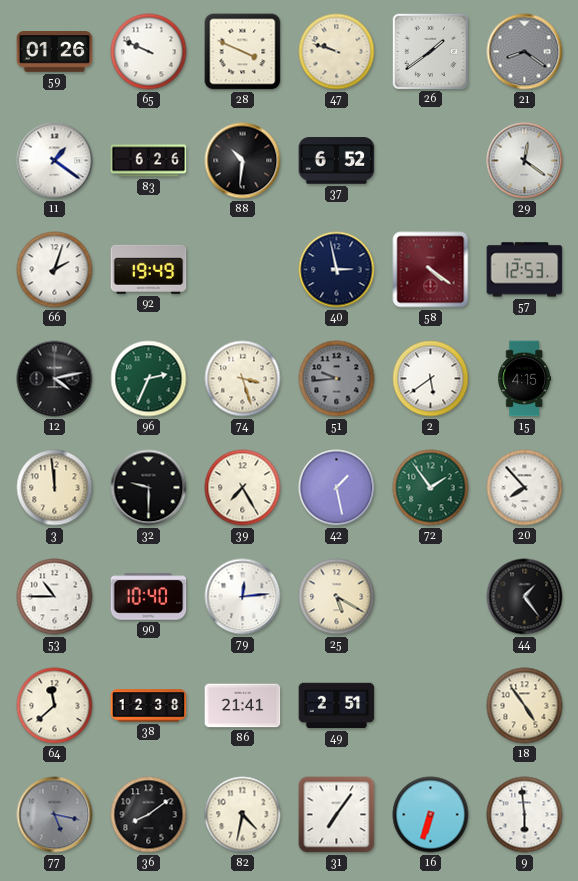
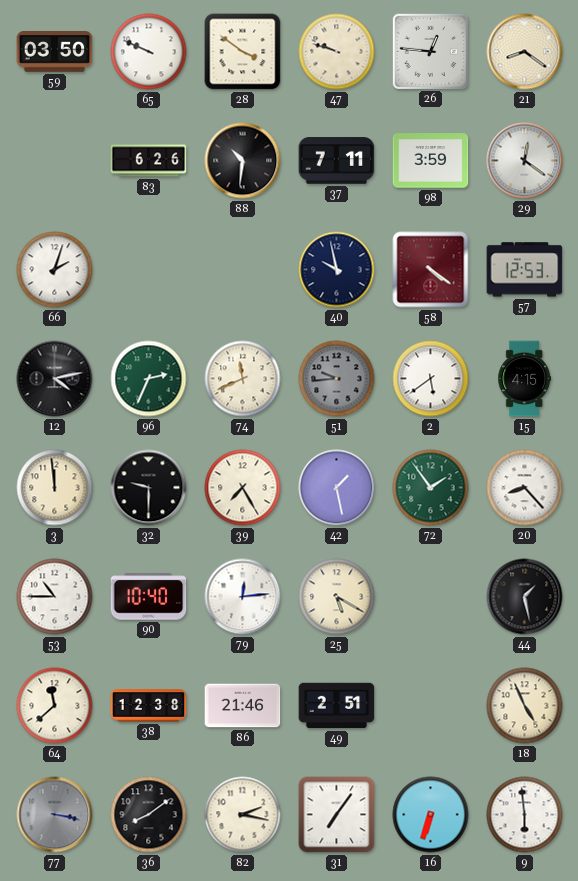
59: 01:26 -> 03:50
28: 3:49 -> 3:51
26: 1:39 -> 12:46
21 dial: grey -> cream
11: 1:21 -> none
37: 6:52 -> 7:11
98: none -> 3:59
92: 19:49 -> none
40: 2:58 -> 9:58
74: 3:27 -> 11:41
20: 7:53 -> 8:23
44: 1:24 -> 1:28
86: 21:41 -> 21:46
18: 4:54 -> 4:56
77: 5:17 -> 3:17
82: 4:32 -> 2:17
